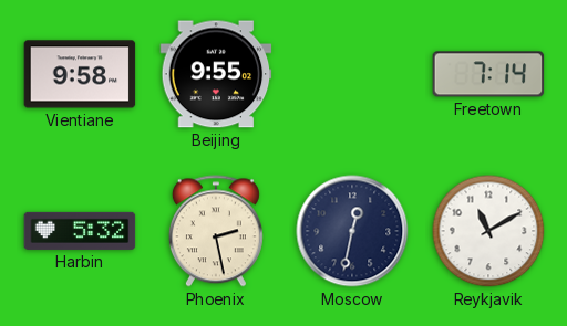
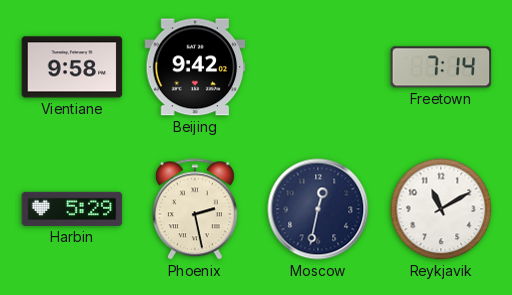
Beijing: 9:55 -> 9:42
Harbin: 5:32 -> 5:29
